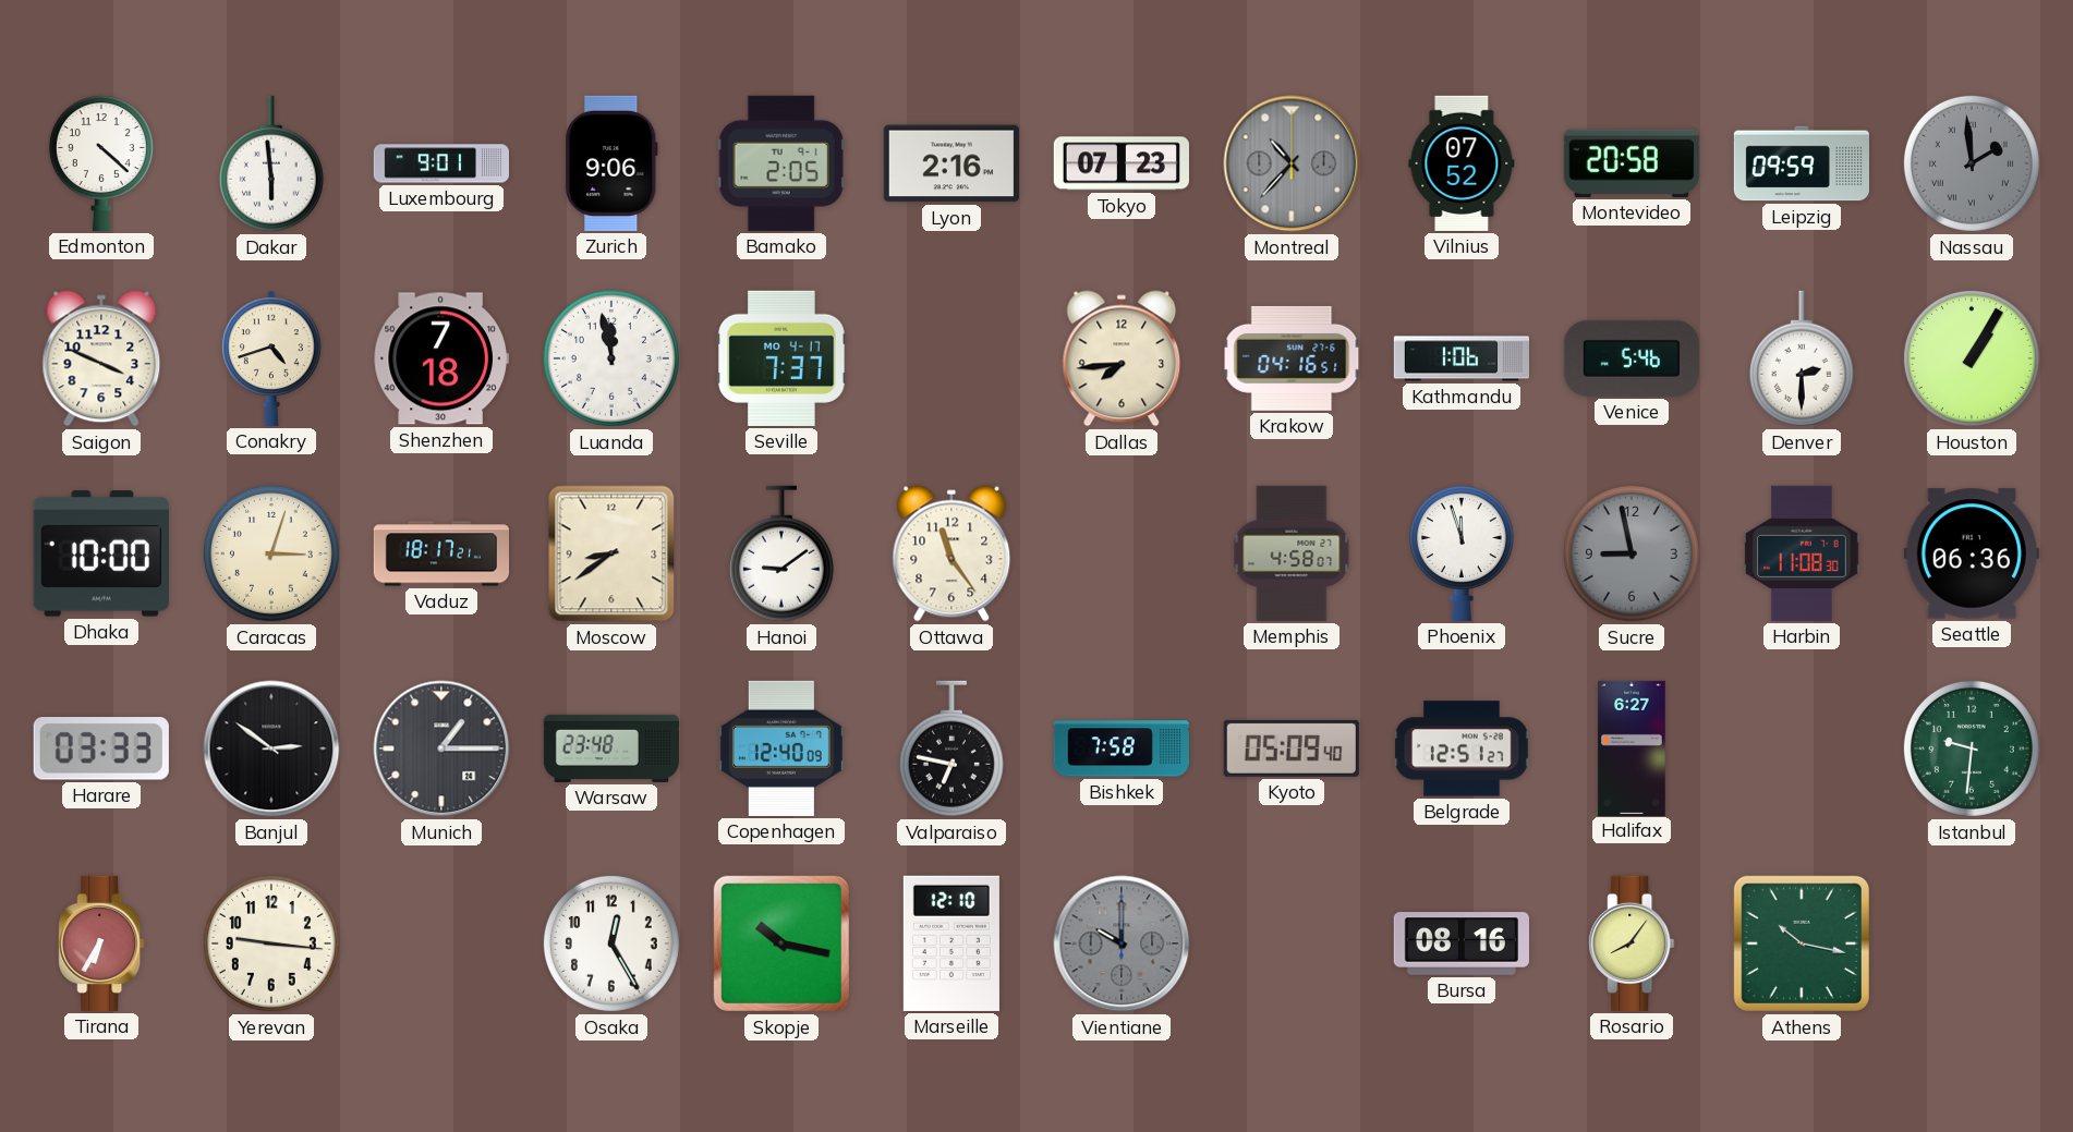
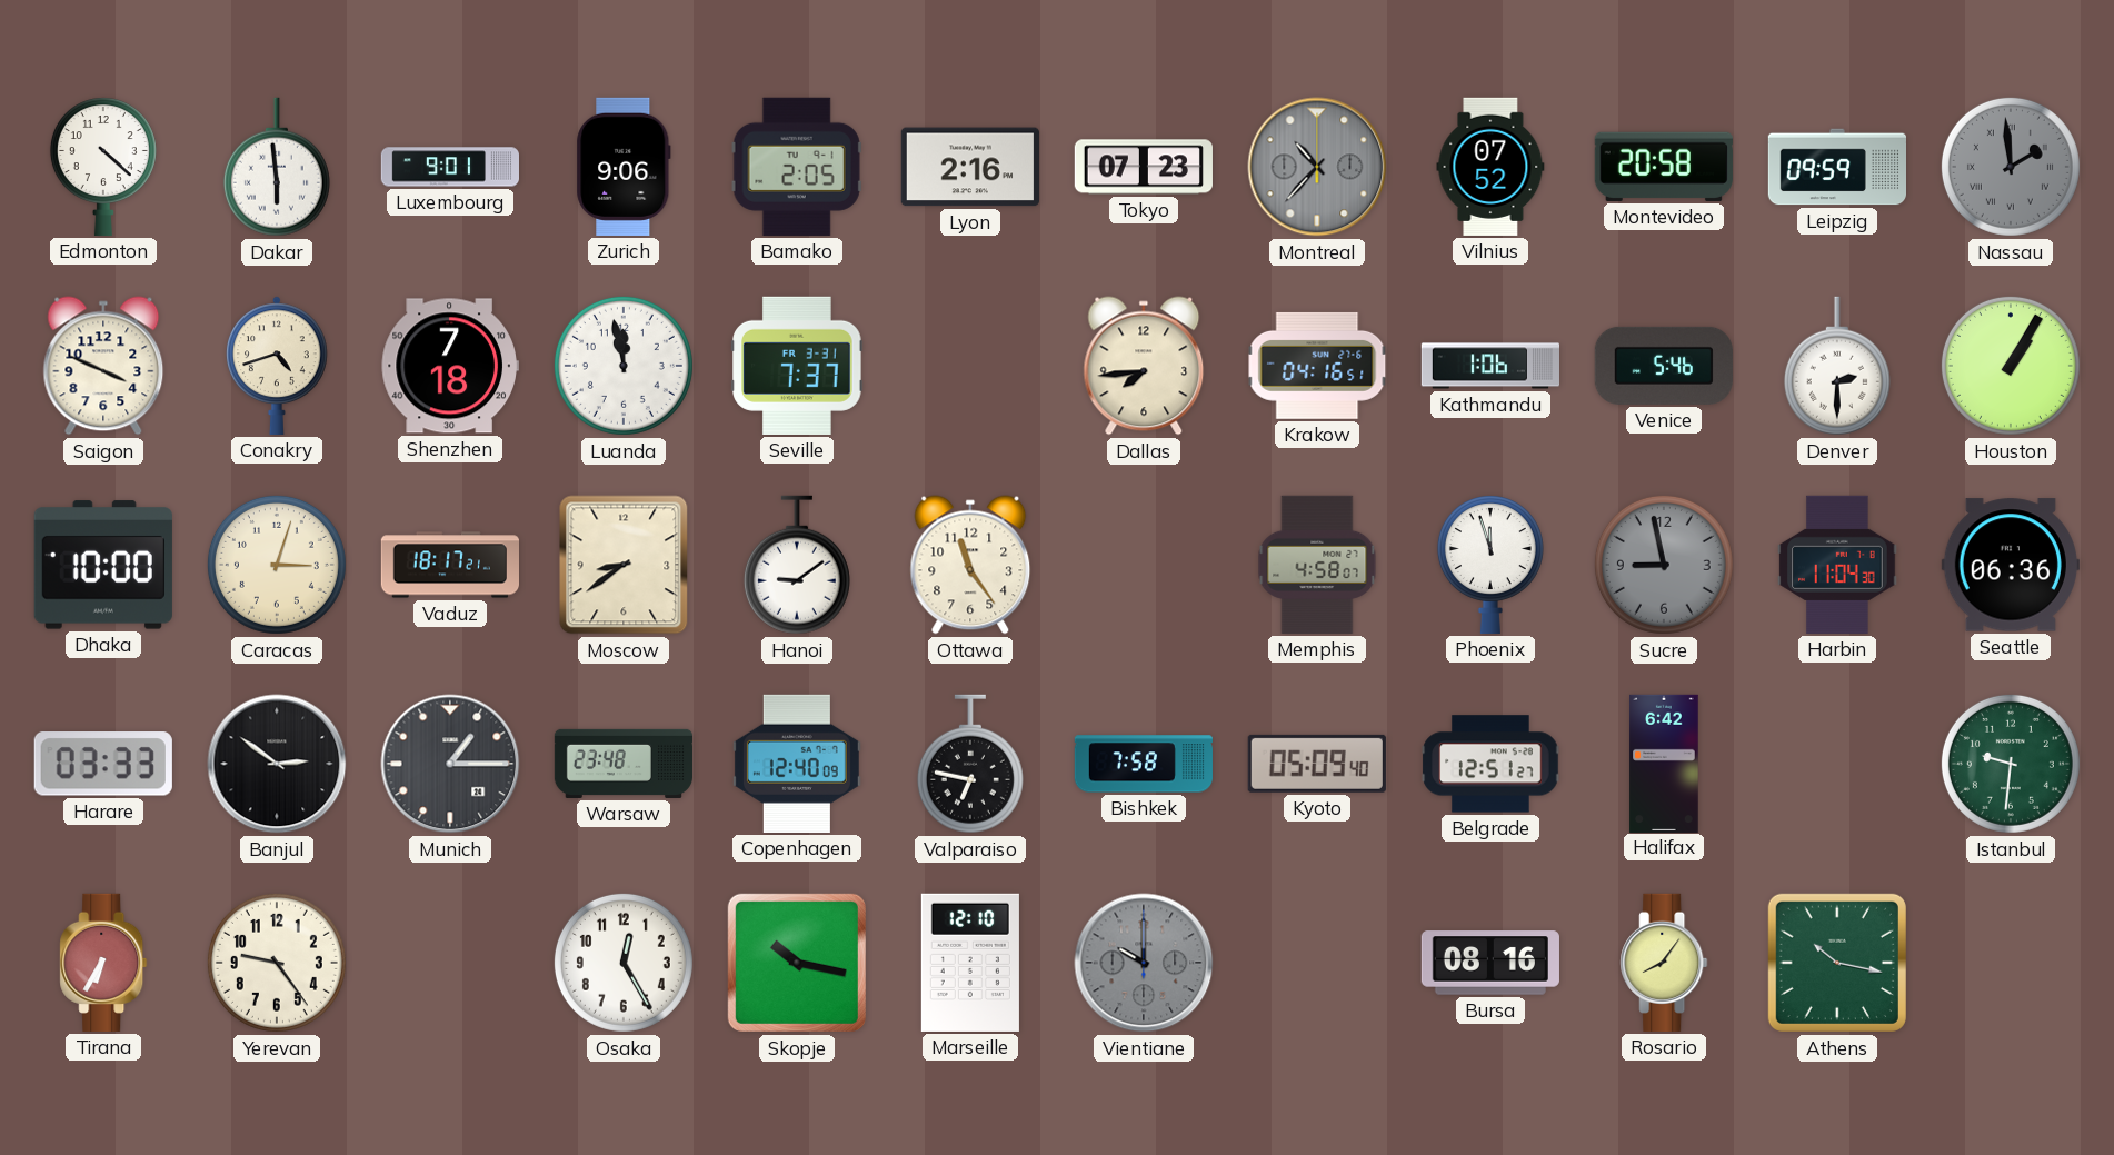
Seville date: MO 4-17 -> FR 3-31
Harbin: 11:08 -> 11:04
Halifax: 6:27 -> 6:42
Yerevan: 9:16 -> 9:24
